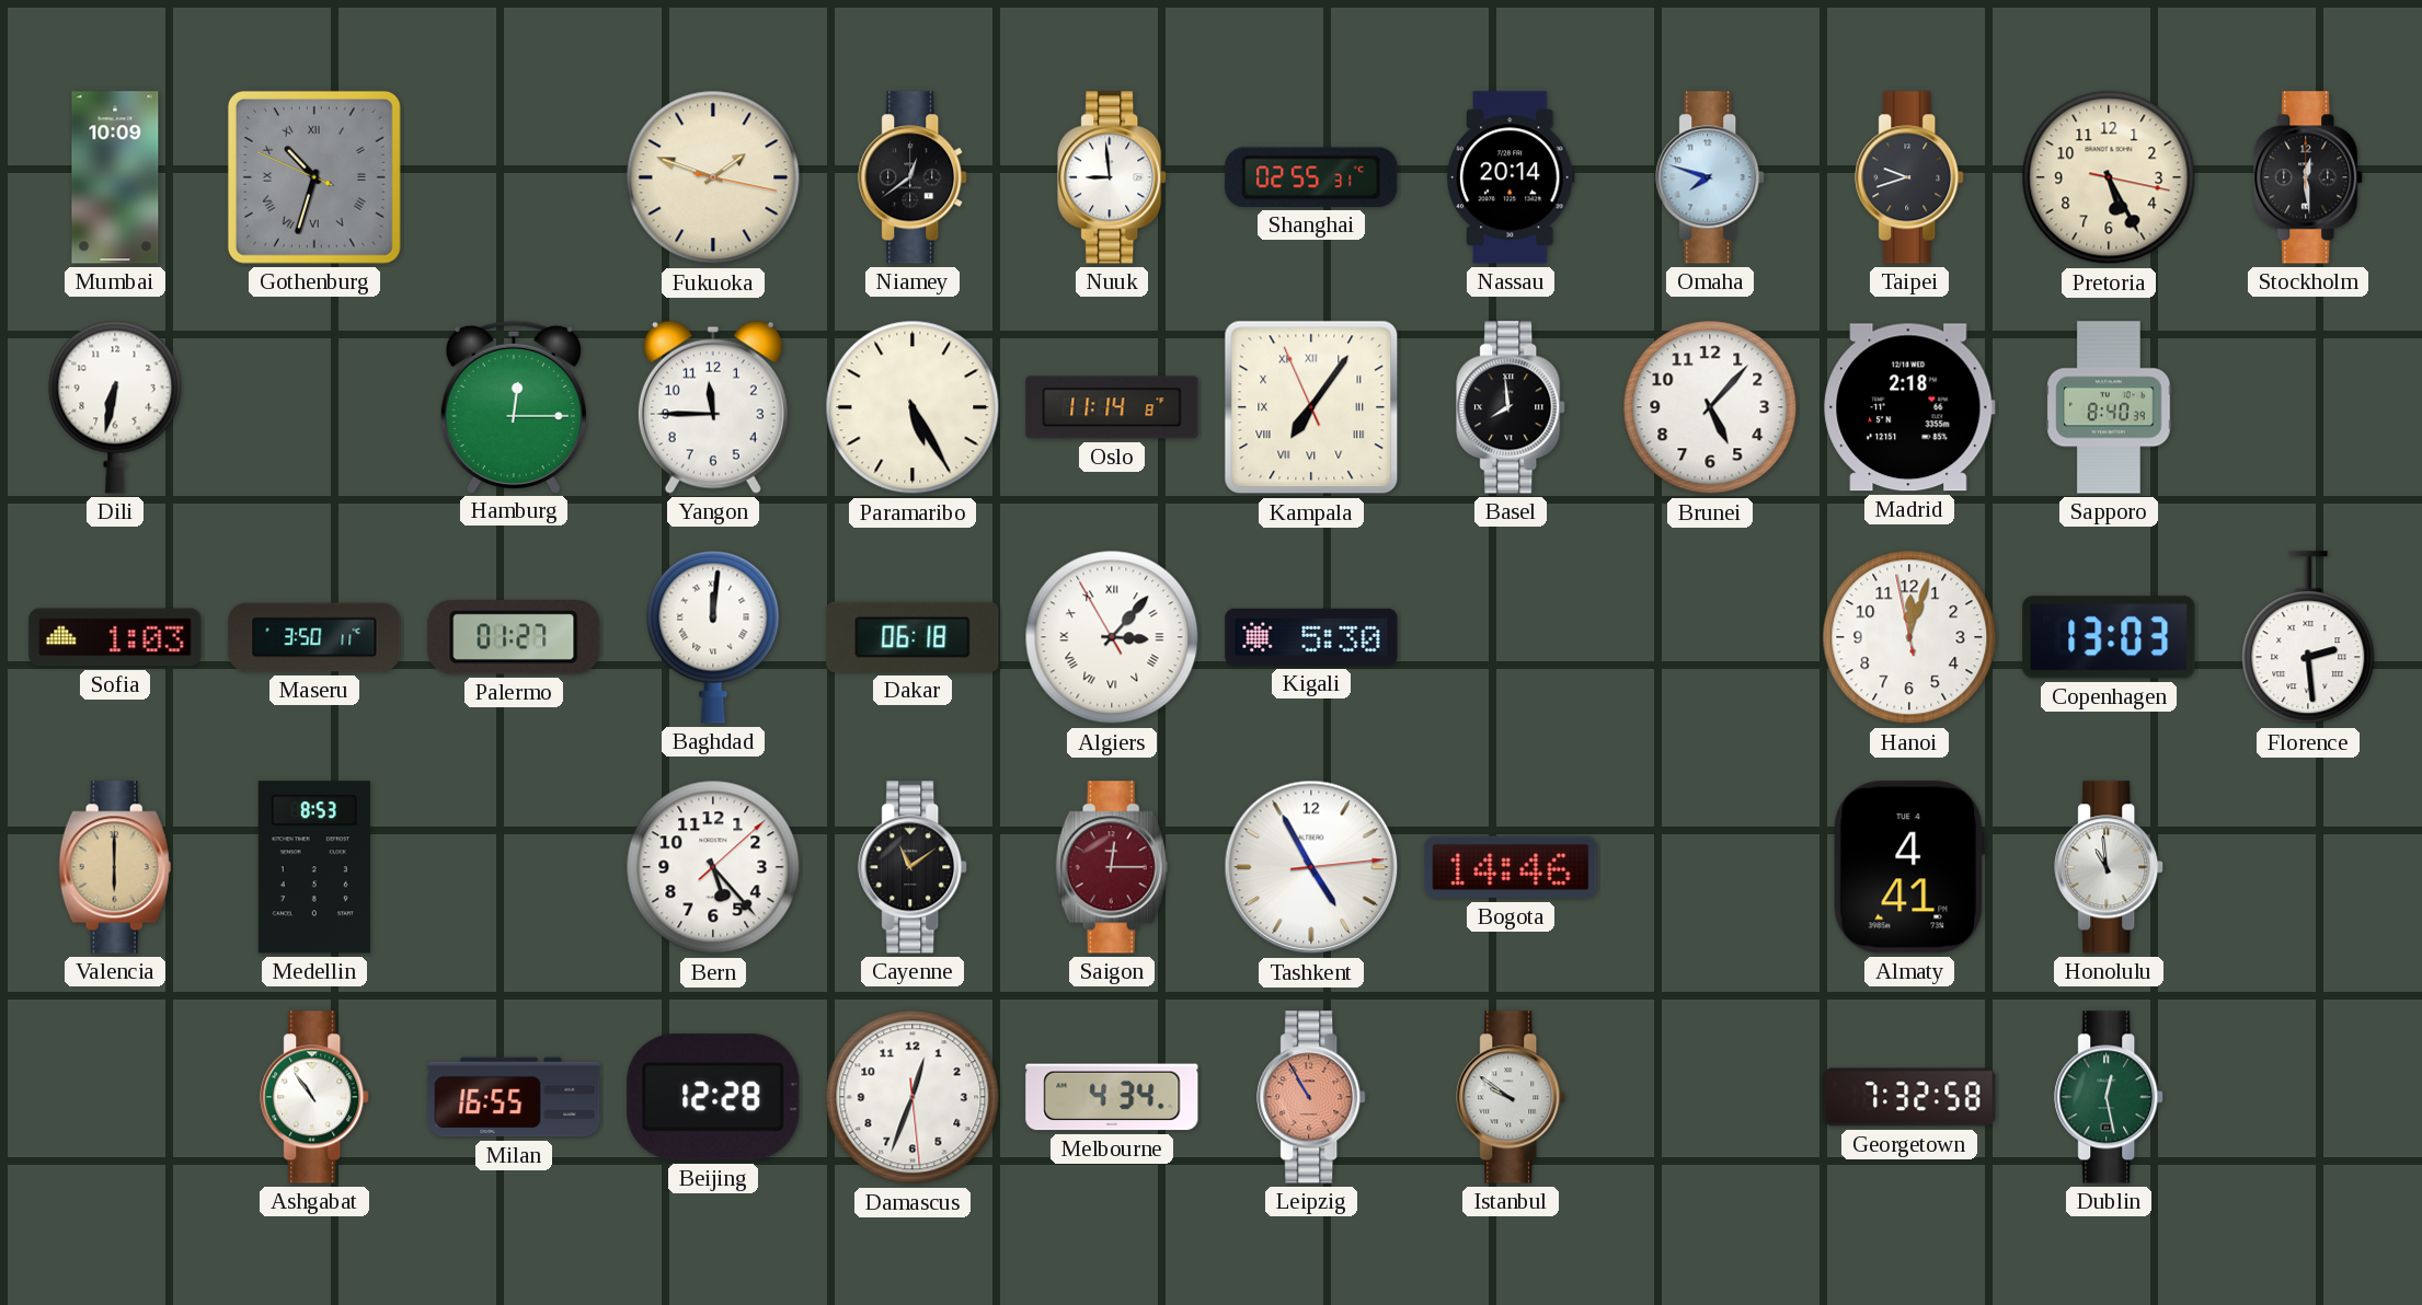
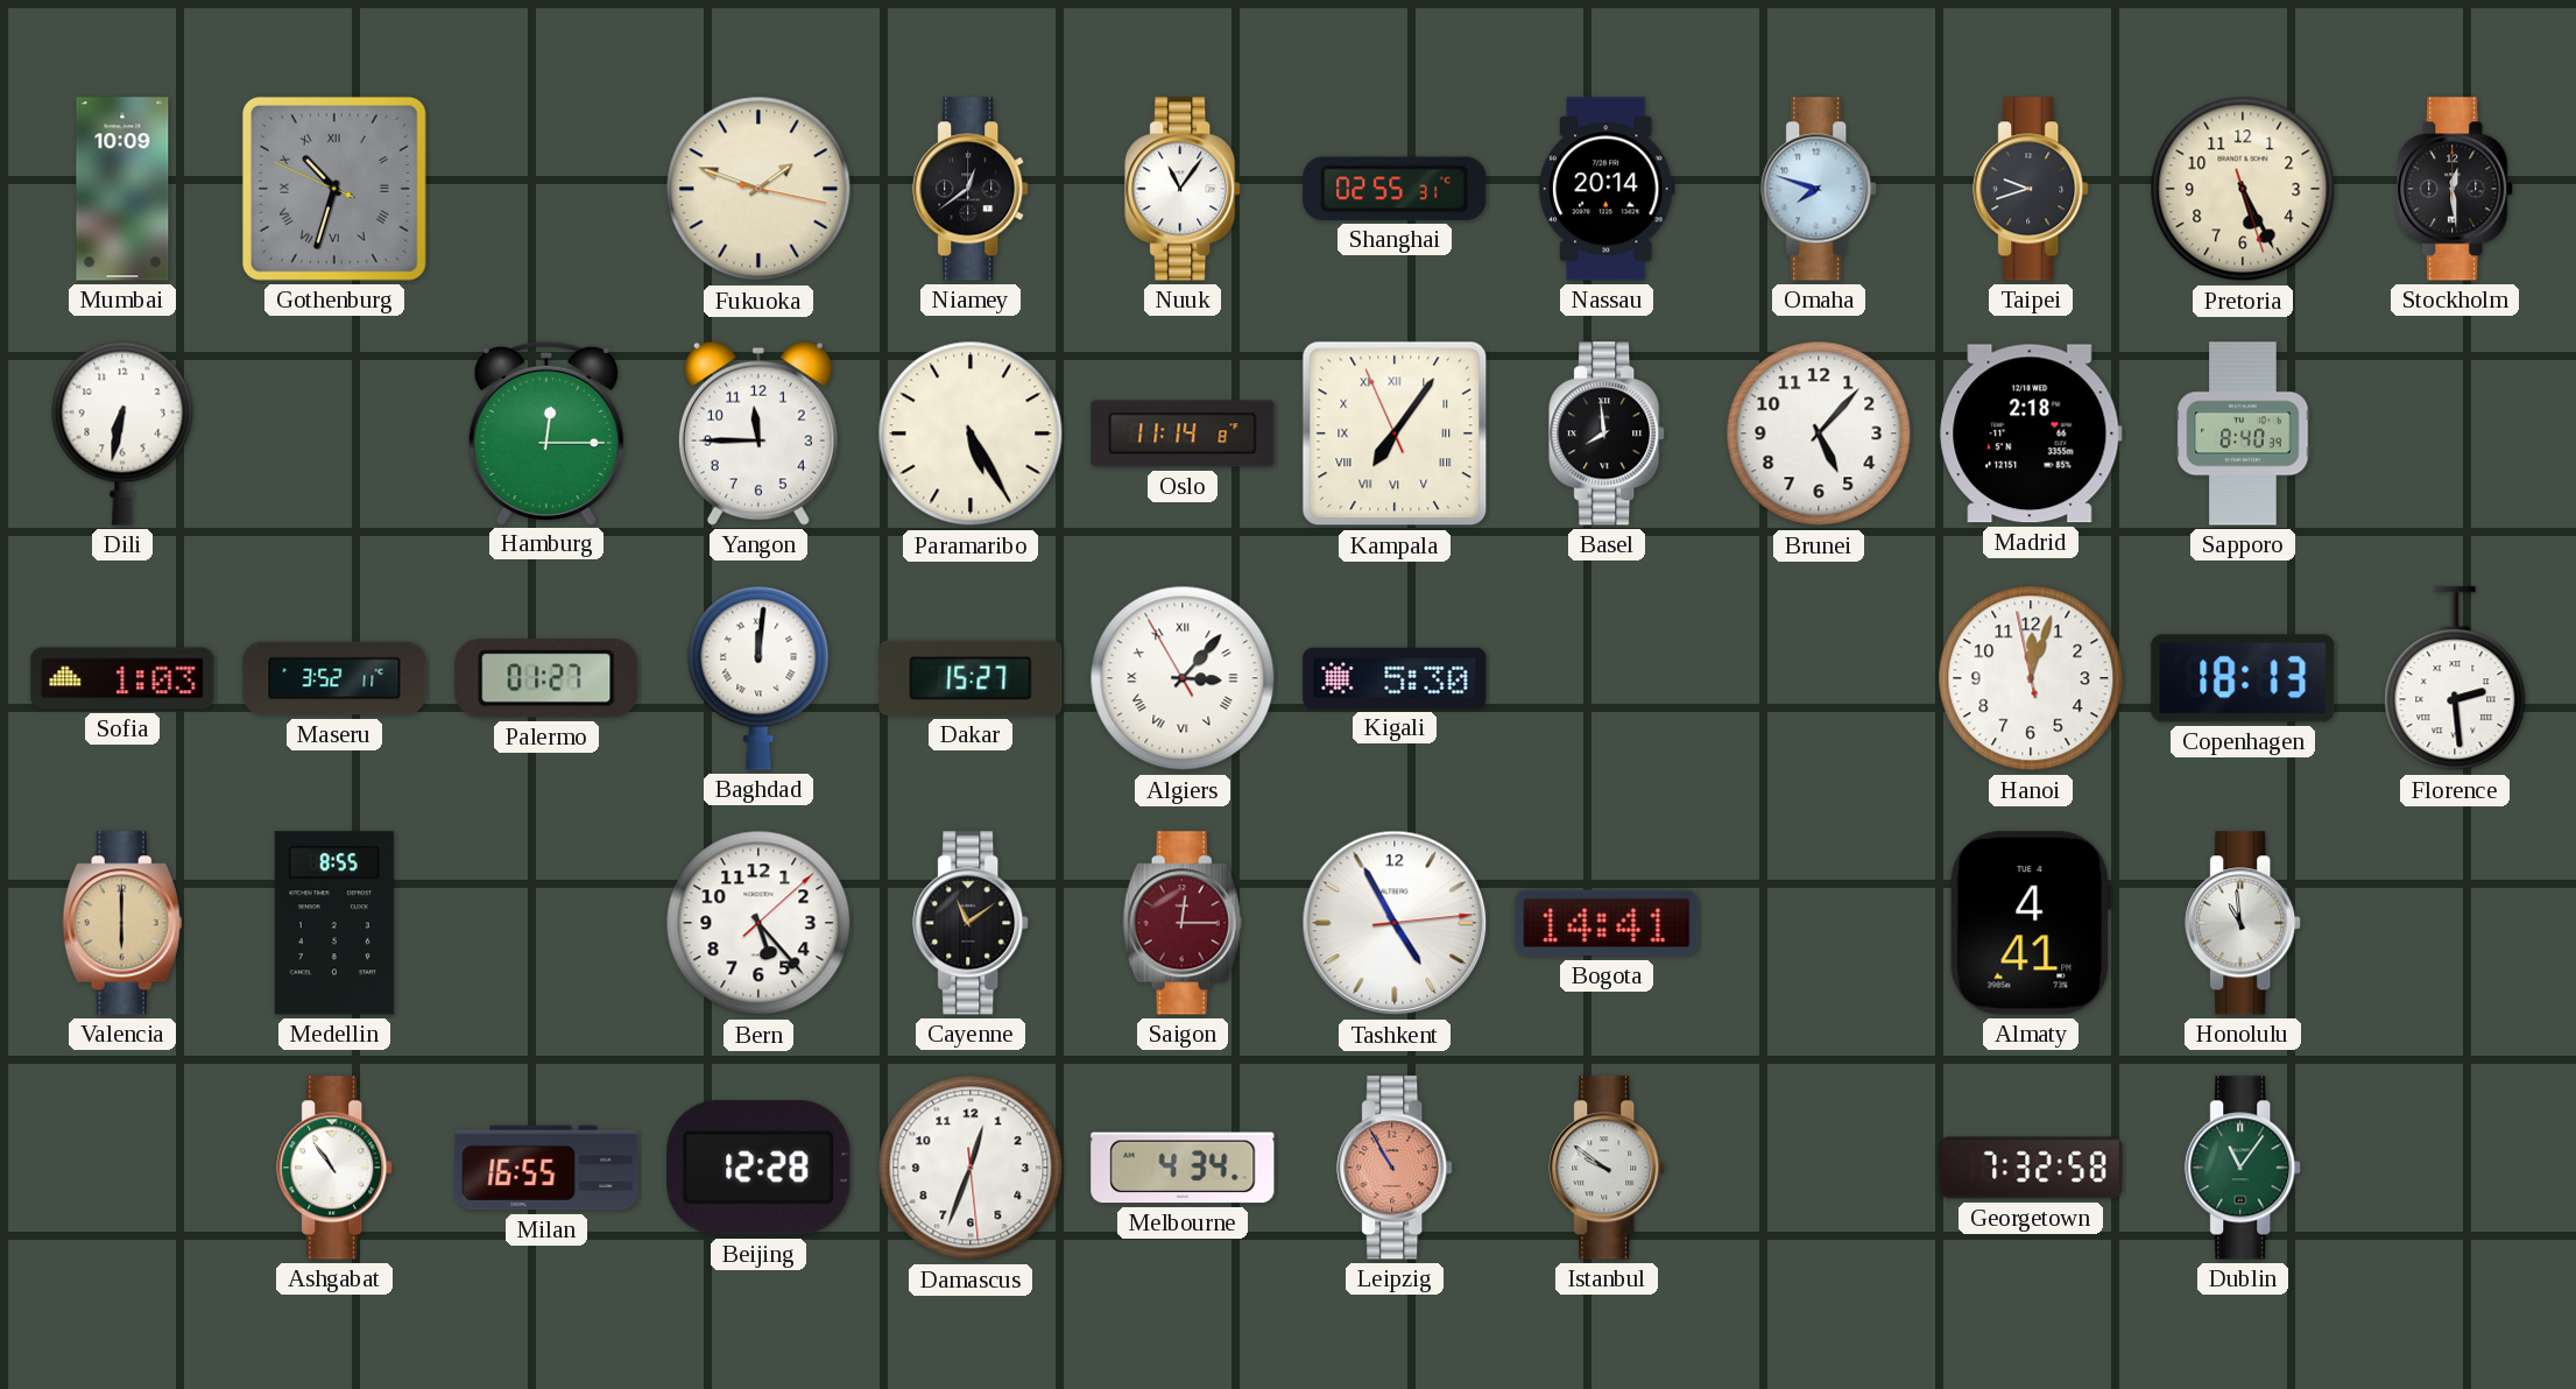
Nuuk: 8:59 -> 11:06
Pretoria: 5:25:17 -> 5:25:27
Maseru: 3:50 -> 3:52
Dakar: 06:18 -> 15:27
Copenhagen: 13:03 -> 18:13
Medellin: 8:53 -> 8:55
Bogota: 14:46 -> 14:41
Dublin: 12:28 -> 11:06
